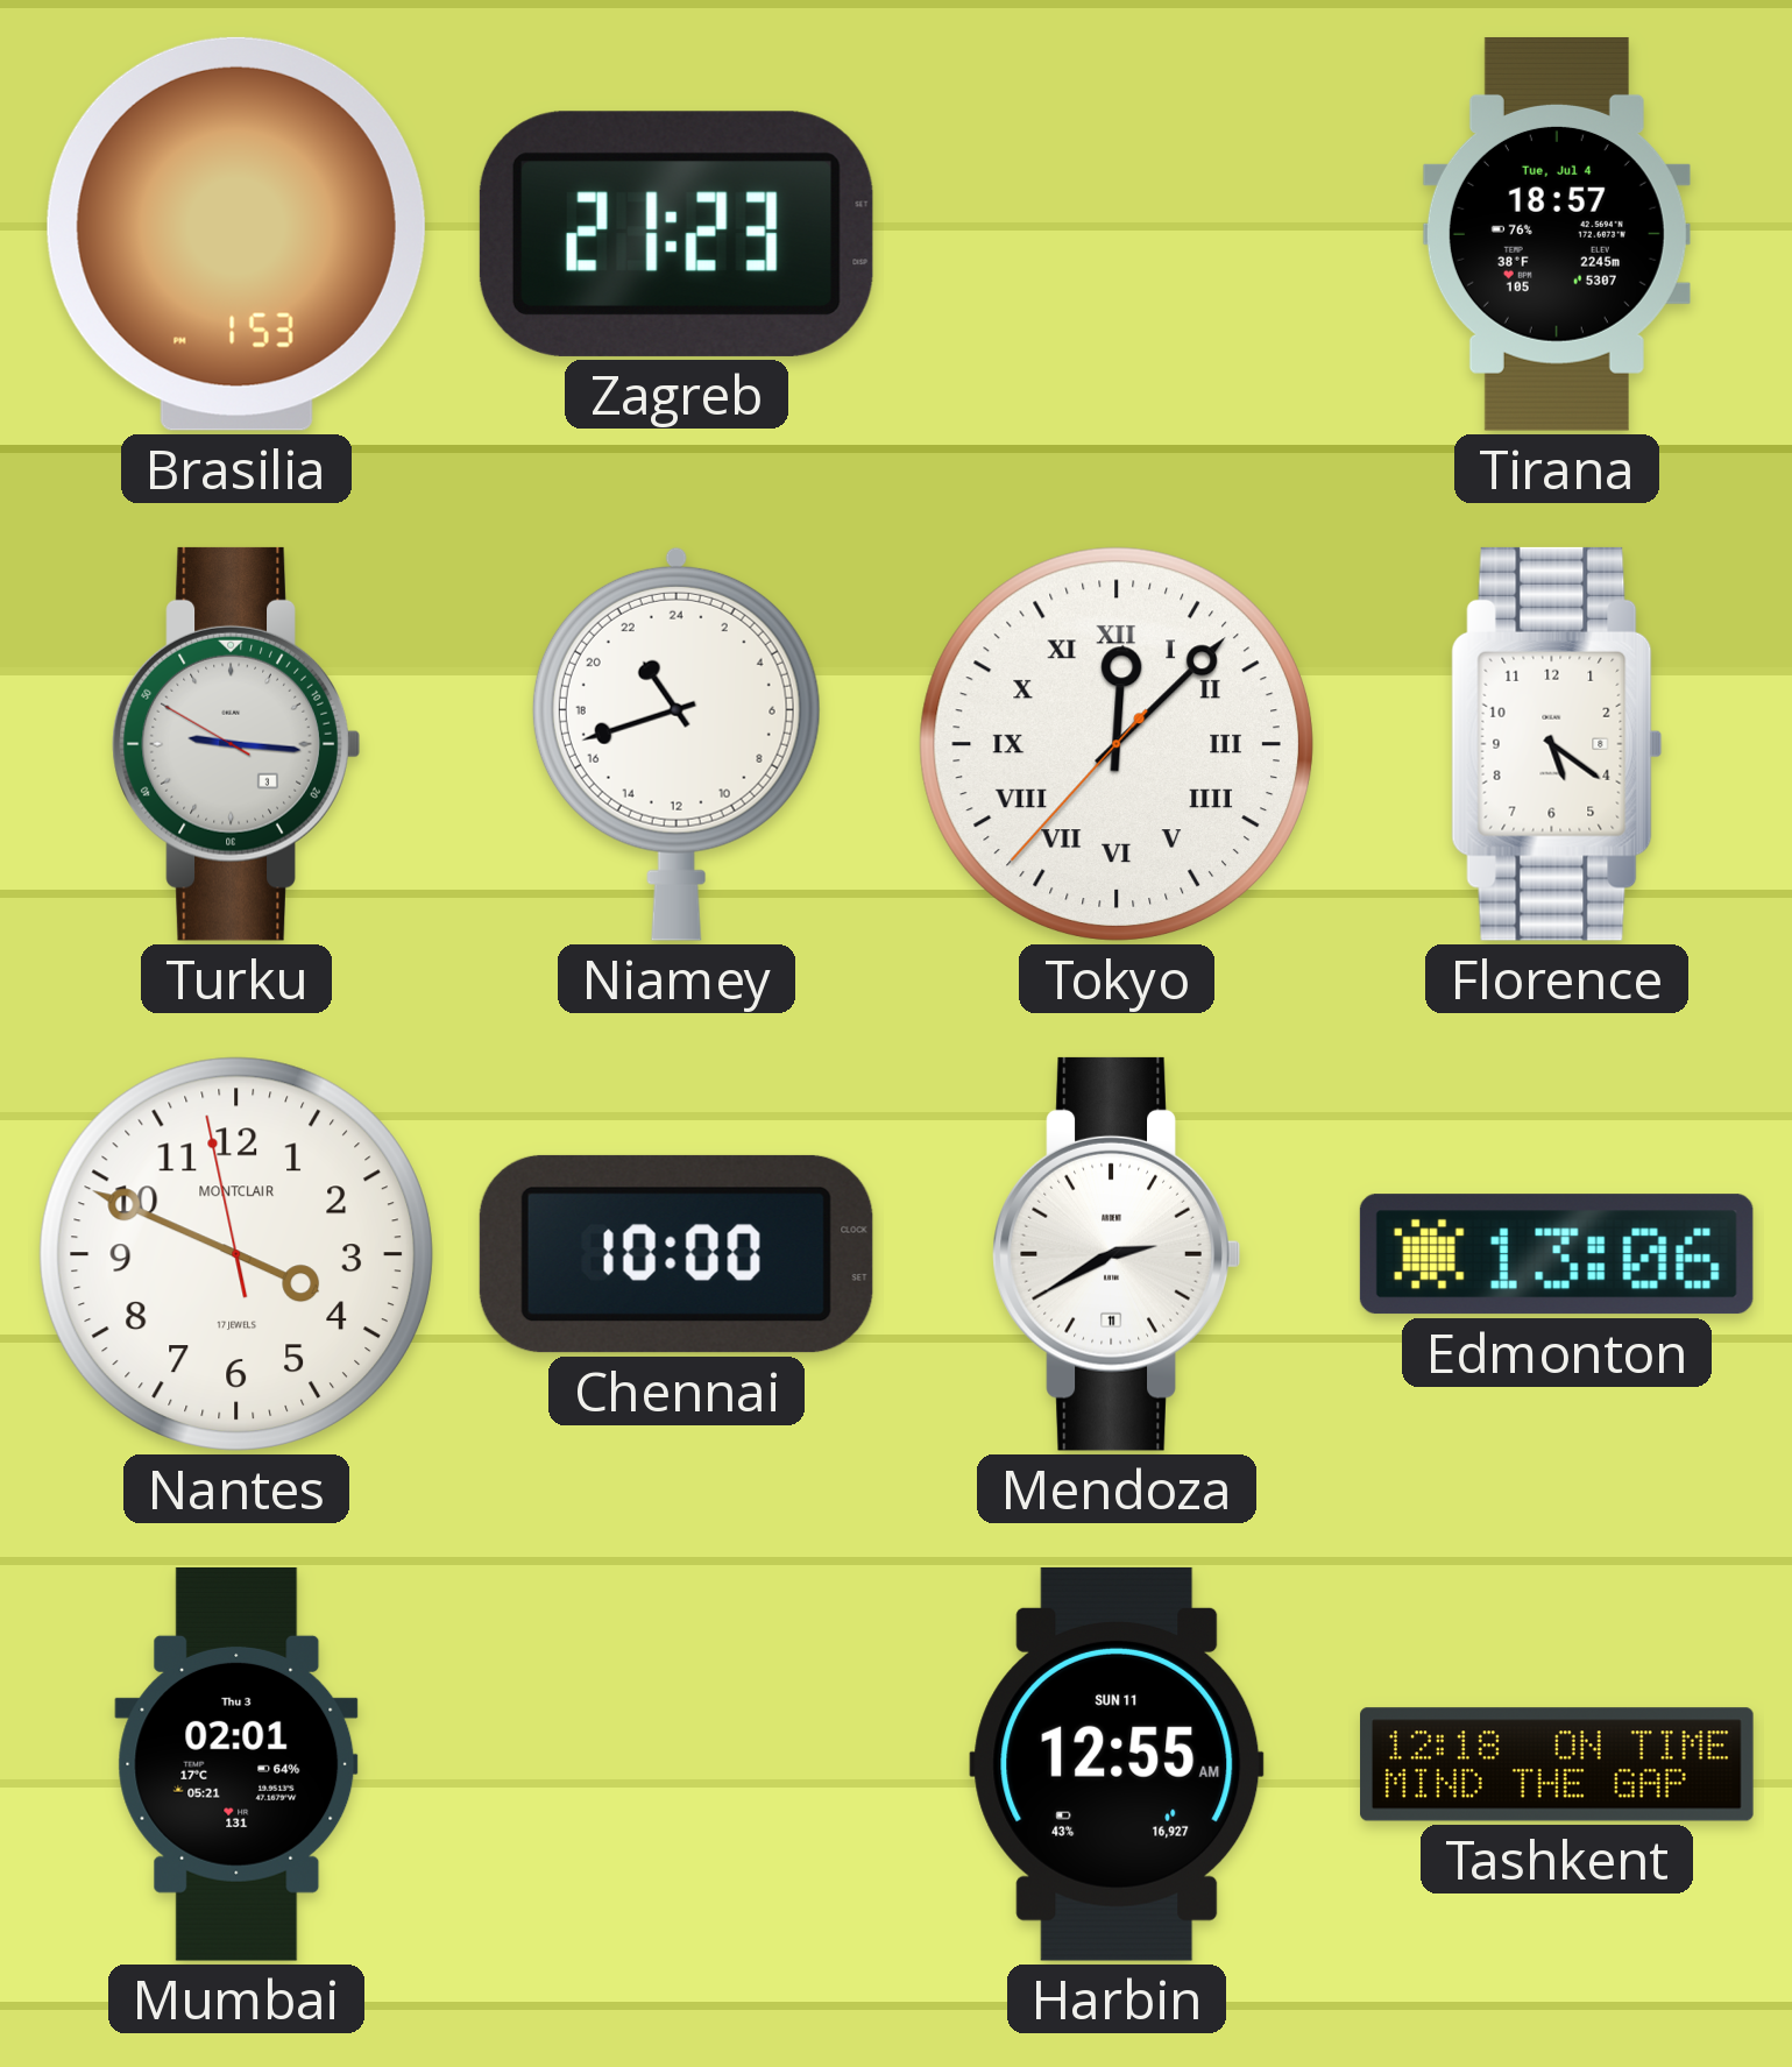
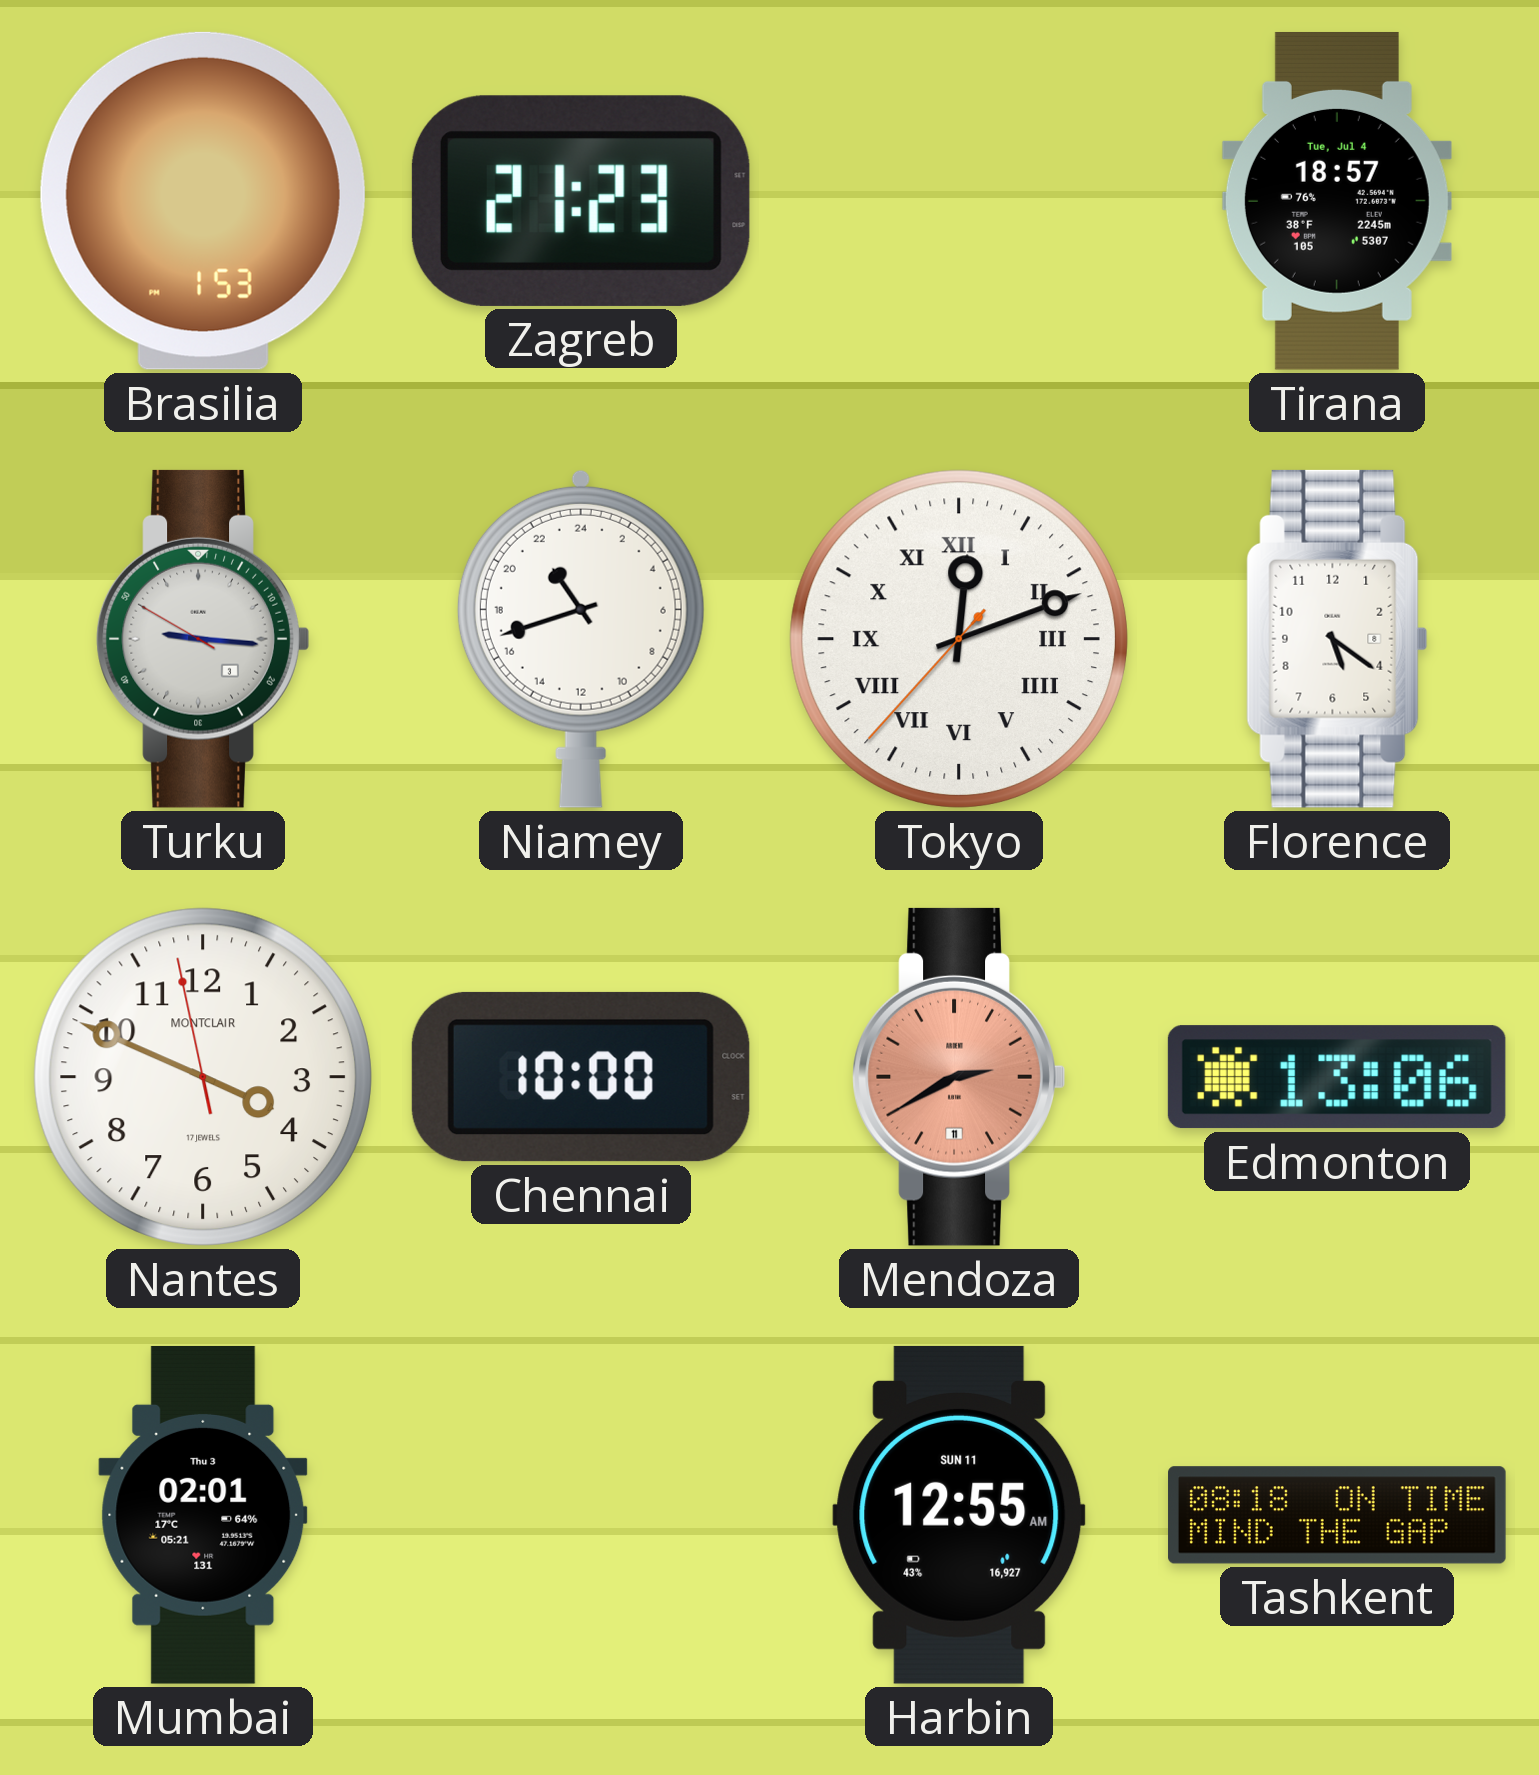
Tokyo: 12:07 -> 12:11
Mendoza dial: white -> salmon
Tashkent: 12:18 -> 08:18
